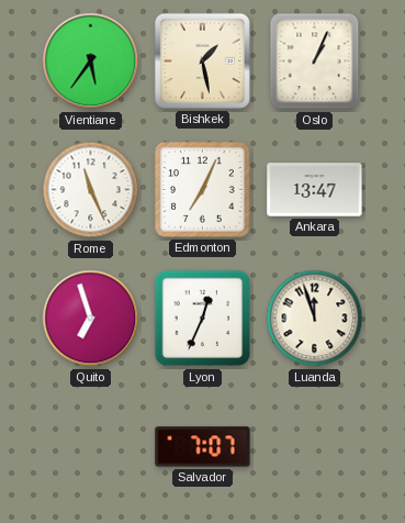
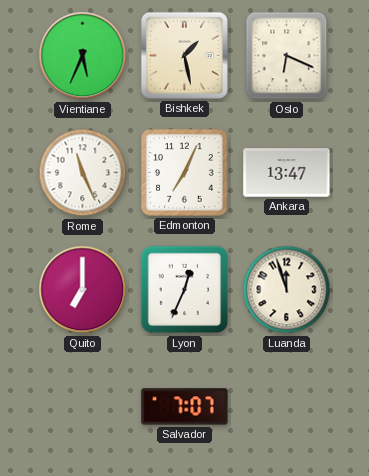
Vientiane: 5:36 -> 5:34
Oslo: 1:04 -> 6:19
Quito: 6:57 -> 7:00
